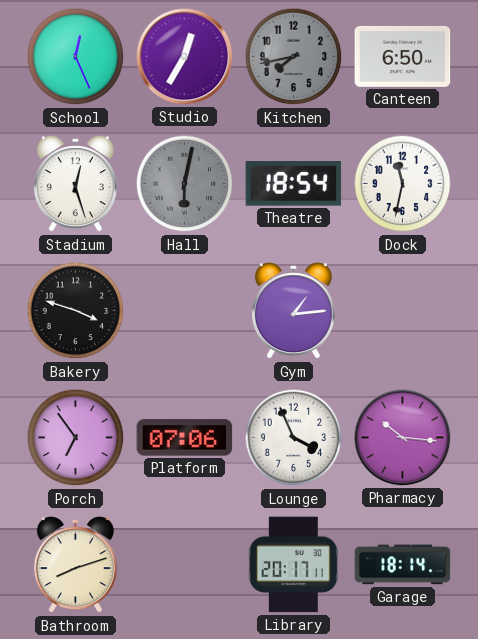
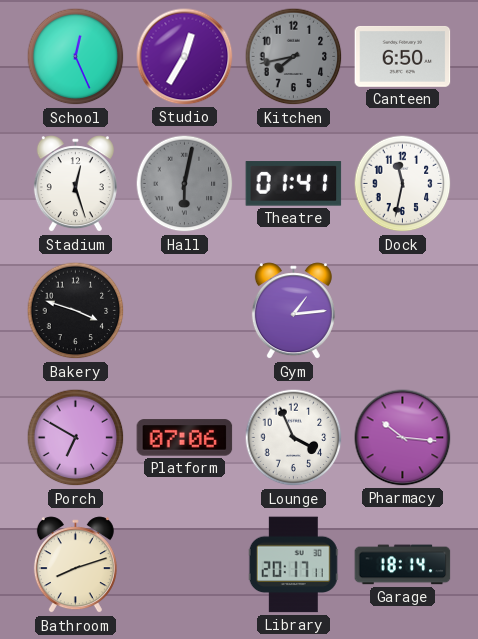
Theatre: 18:54 -> 01:41
Porch: 6:54 -> 6:50
